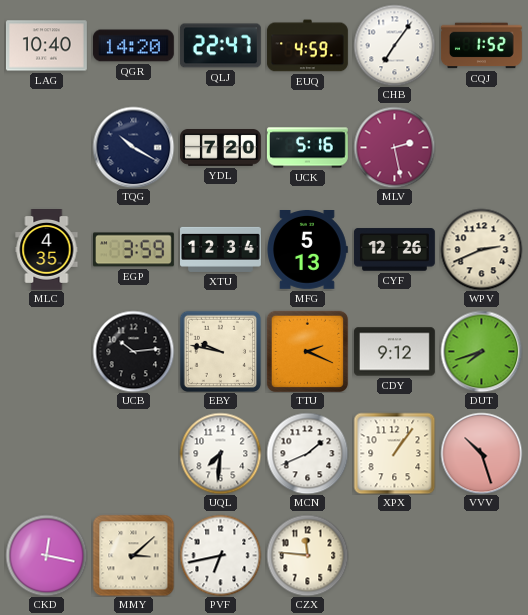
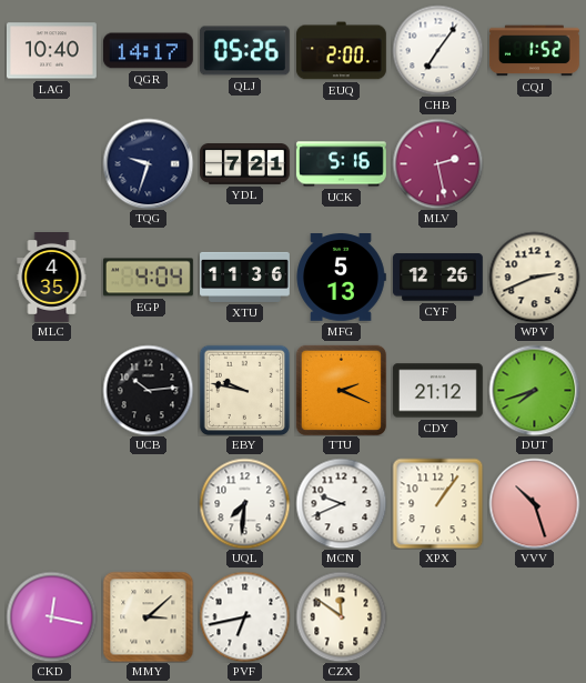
QGR: 14:20 -> 14:17
QLJ: 22:47 -> 05:26
EUQ: 4:59 -> 2:00
TQG: 10:20 -> 9:33
YDL: 7:20 -> 7:21
EGP: 3:59 -> 4:04
XTU: 12:34 -> 11:36
CDY: 9:12 -> 21:12
MCN: 1:41 -> 9:41
CZX: 11:46 -> 11:51
